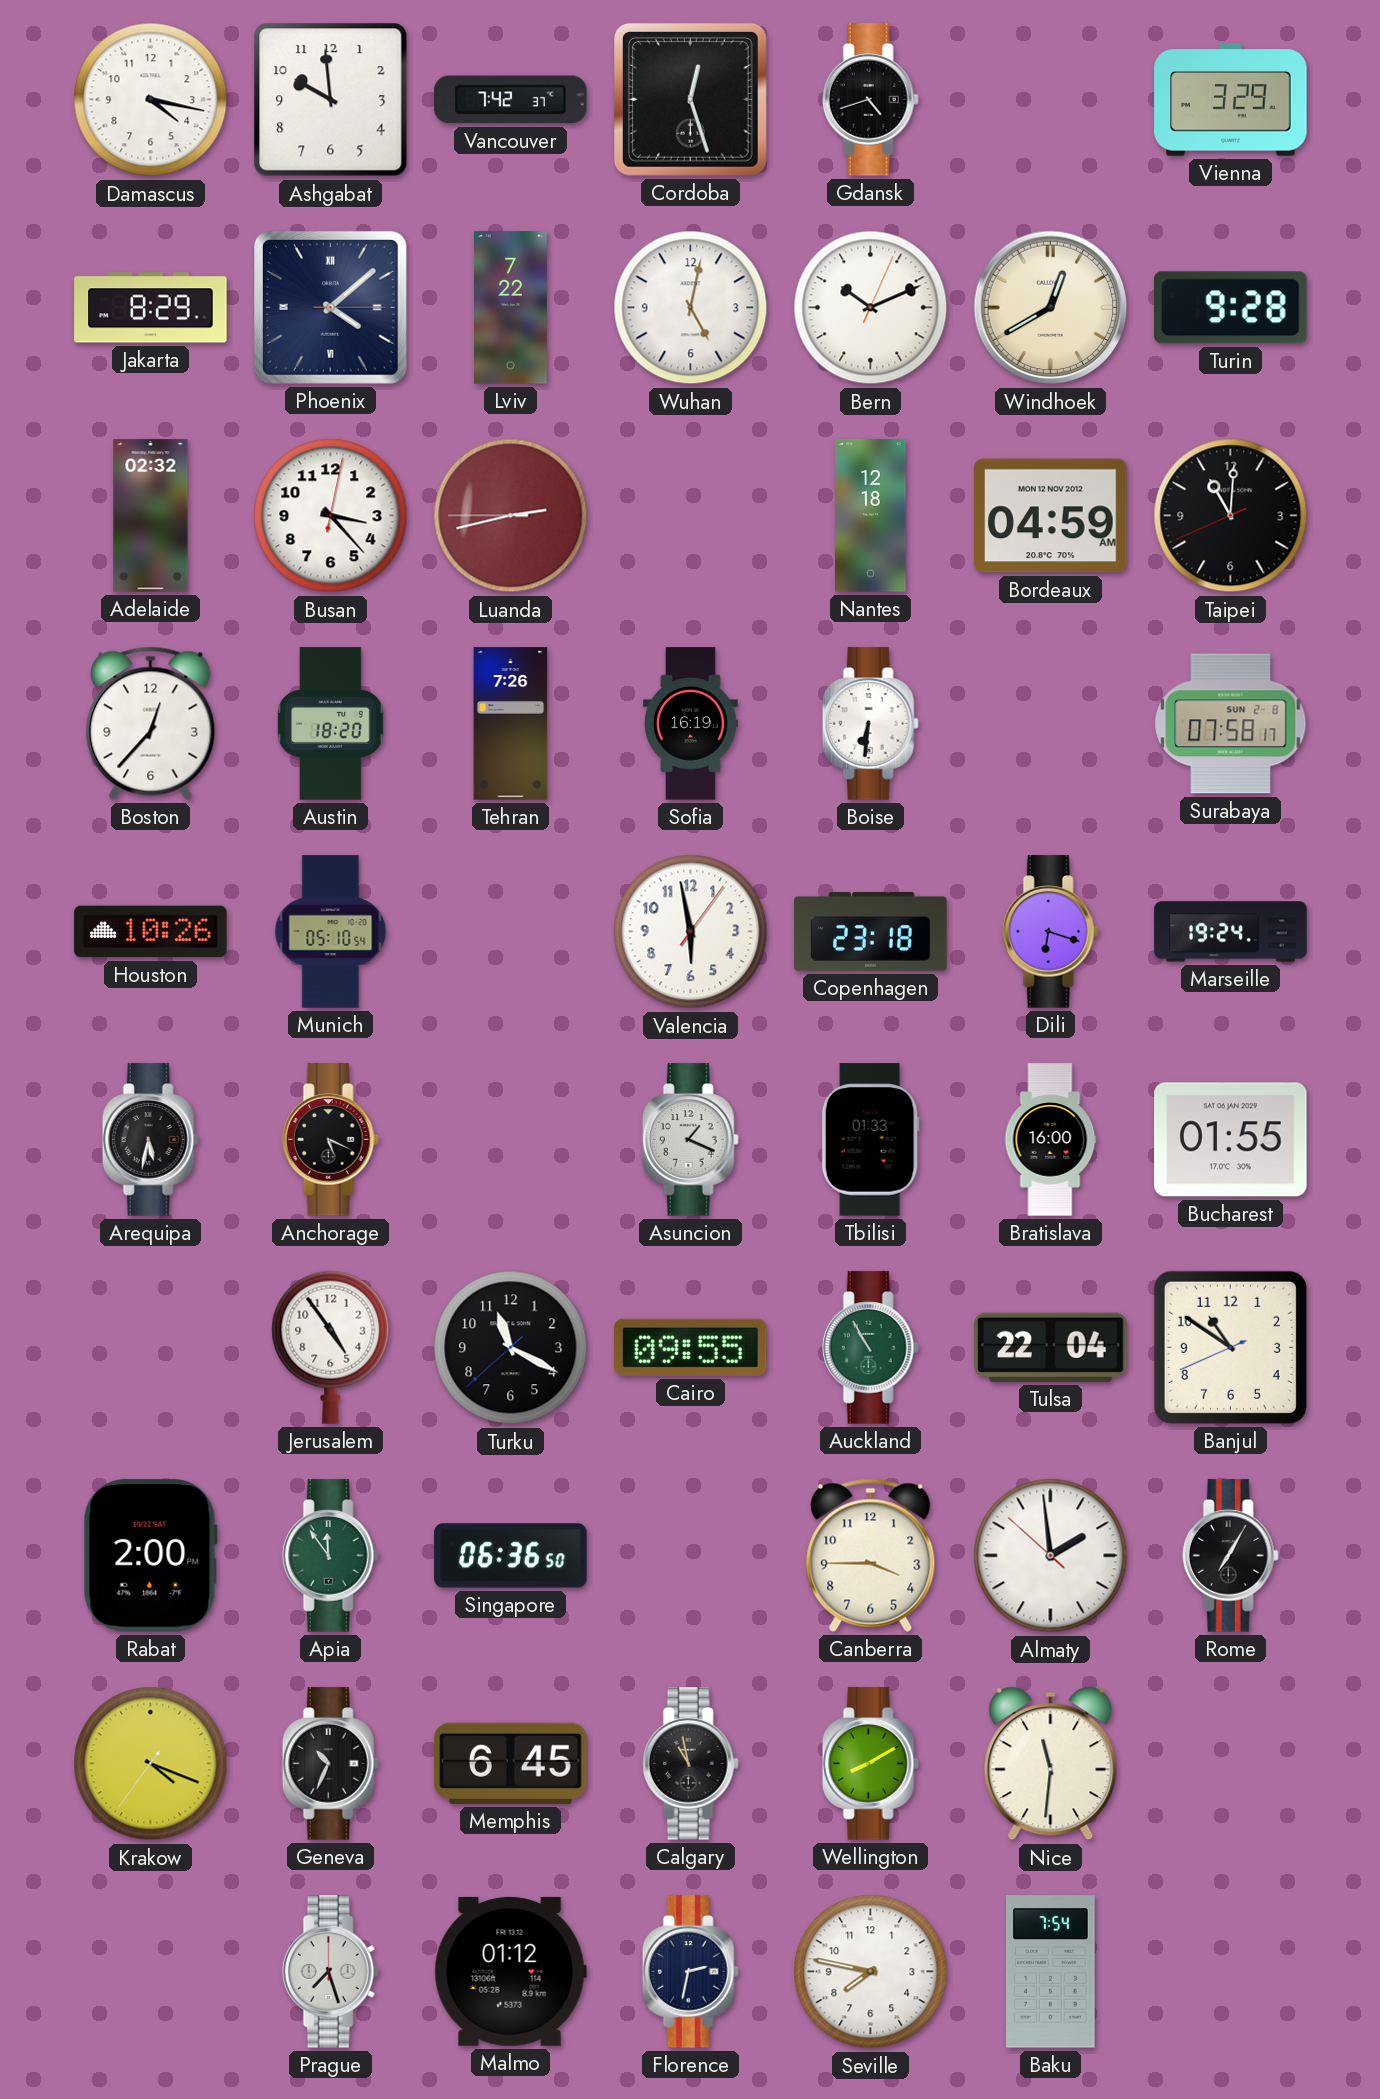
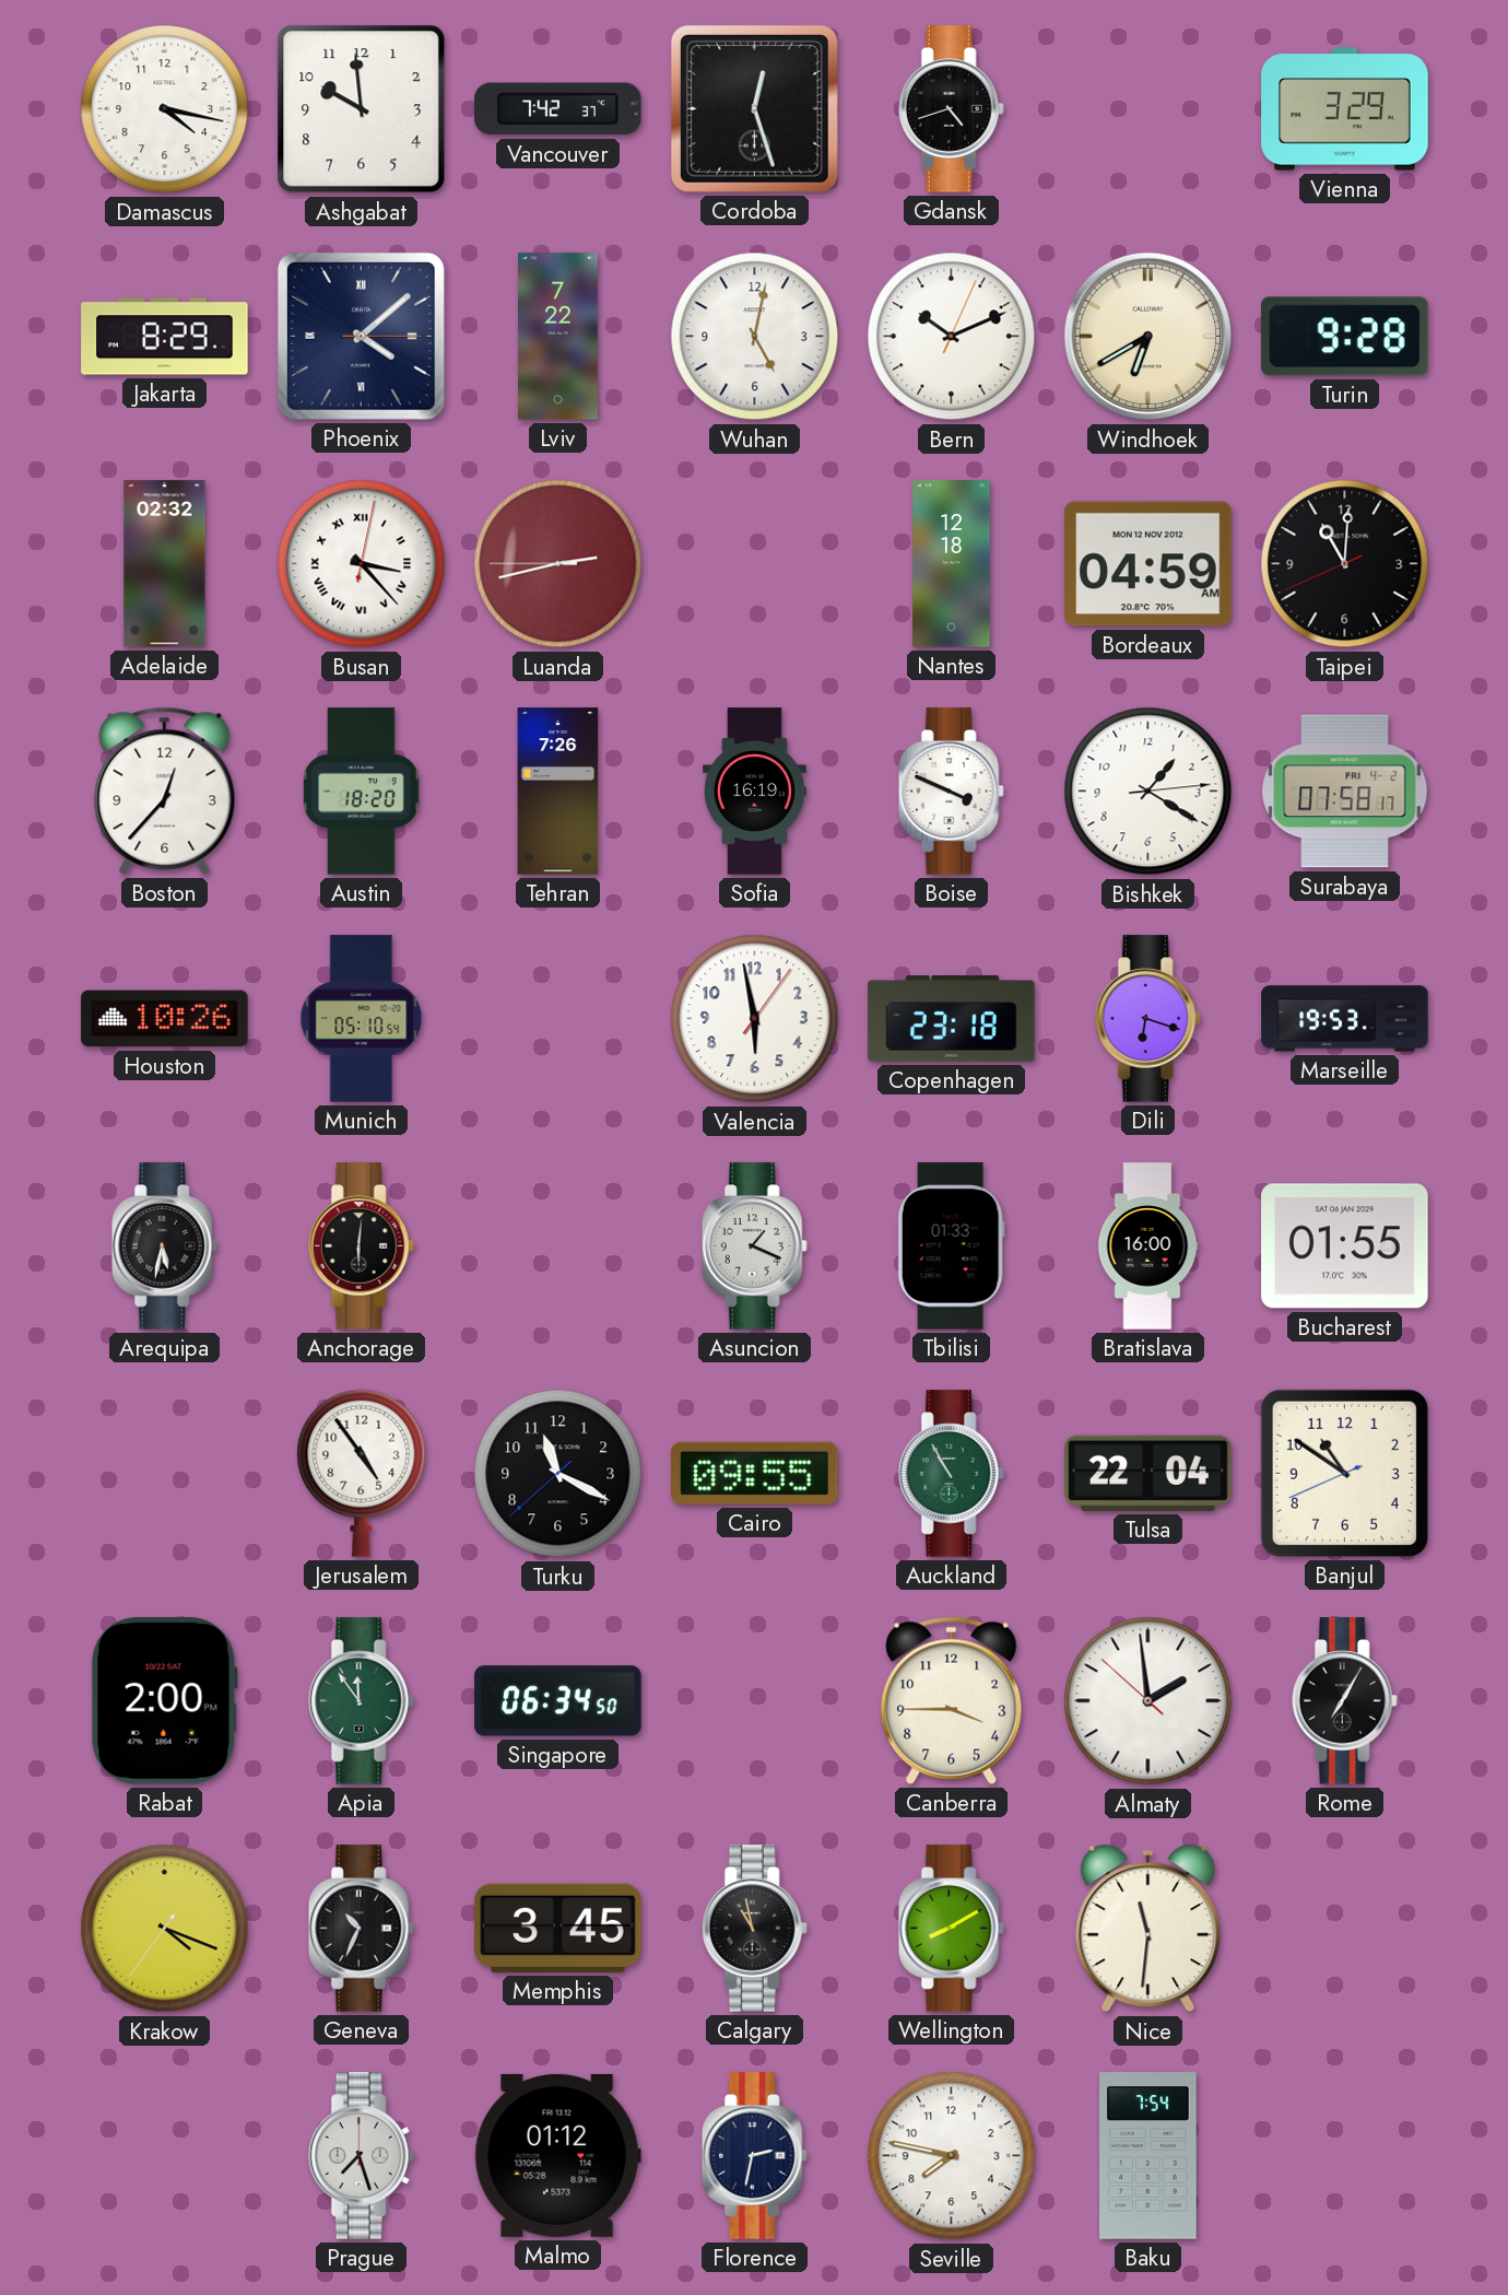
Windhoek: 12:40 -> 6:40
Busan numerals: Arabic -> Roman
Boise: 6:31 -> 3:49
Bishkek: none -> 1:20
Surabaya date: SUN 2-8 -> FRI 4-2
Marseille: 19:24 -> 19:53
Anchorage: 5:19 -> 6:01
Singapore: 06:36 -> 06:34
Memphis: 6:45 -> 3:45
